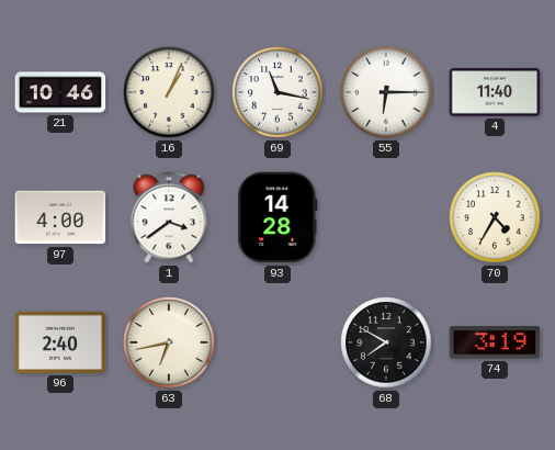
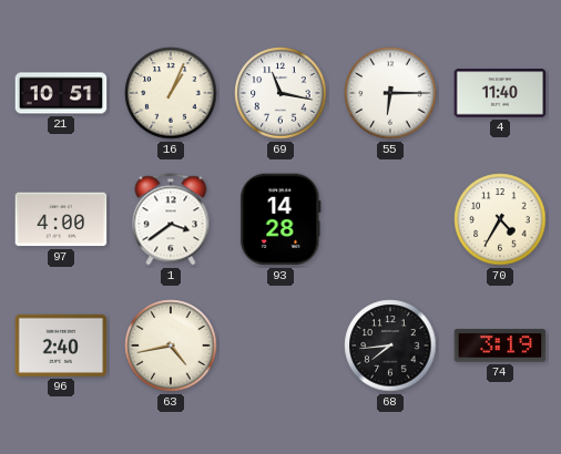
21: 10:46 -> 10:51
63: 6:43 -> 4:43
68: 7:50 -> 7:44
